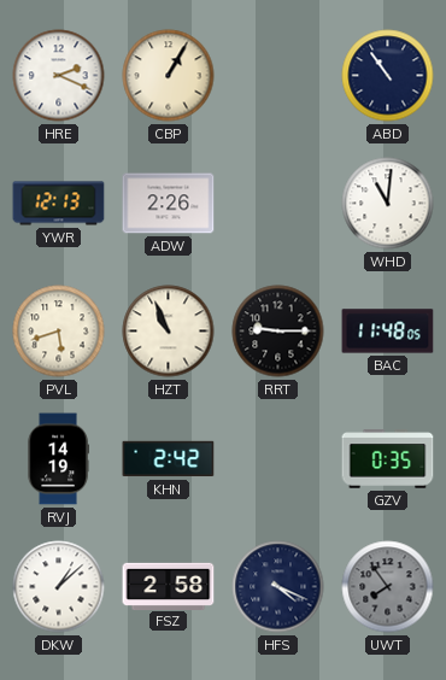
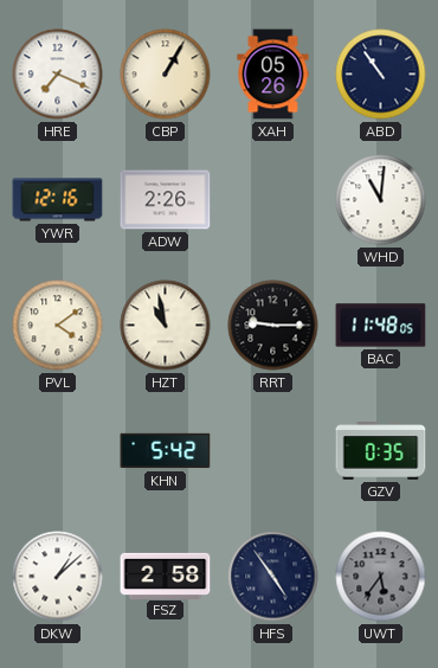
HRE: 2:19 -> 7:19
XAH: none -> 05:26
YWR: 12:13 -> 12:16
PVL: 5:42 -> 4:09
HZT: 10:56 -> 10:58
RVJ: 14:19 -> none
KHN: 2:42 -> 5:42
HFS: 4:19 -> 4:54
UWT: 7:54 -> 5:36
